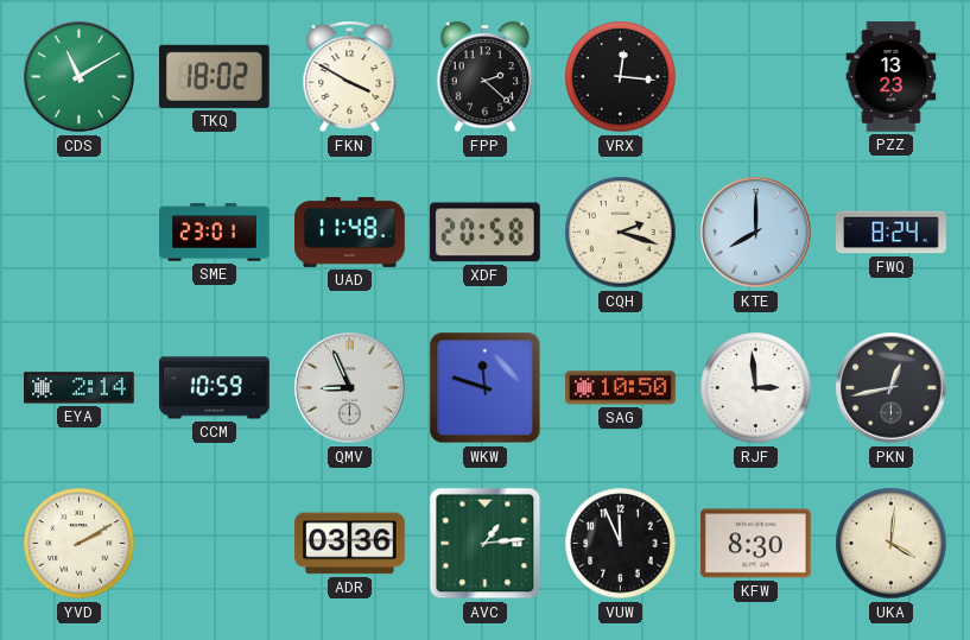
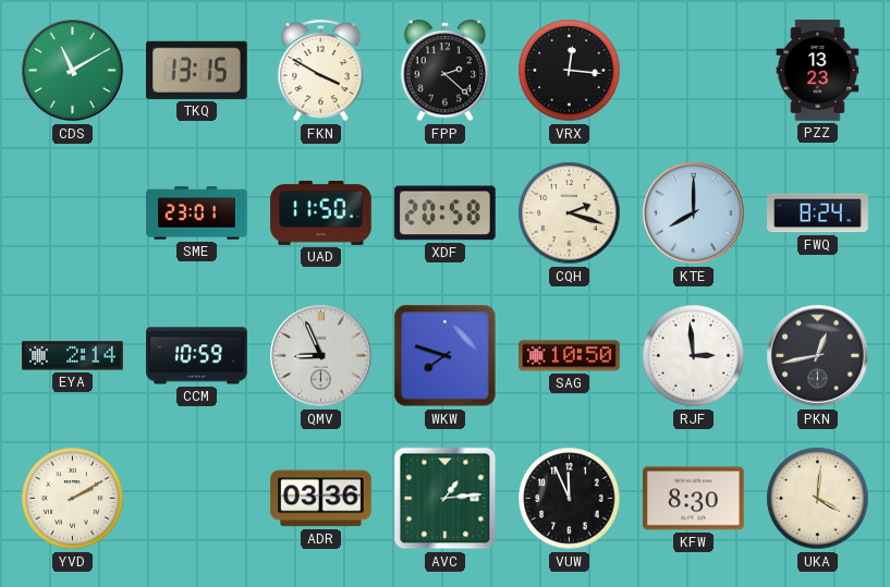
TKQ: 18:02 -> 13:15
UAD: 11:48 -> 11:50
WKW: 11:48 -> 7:48
